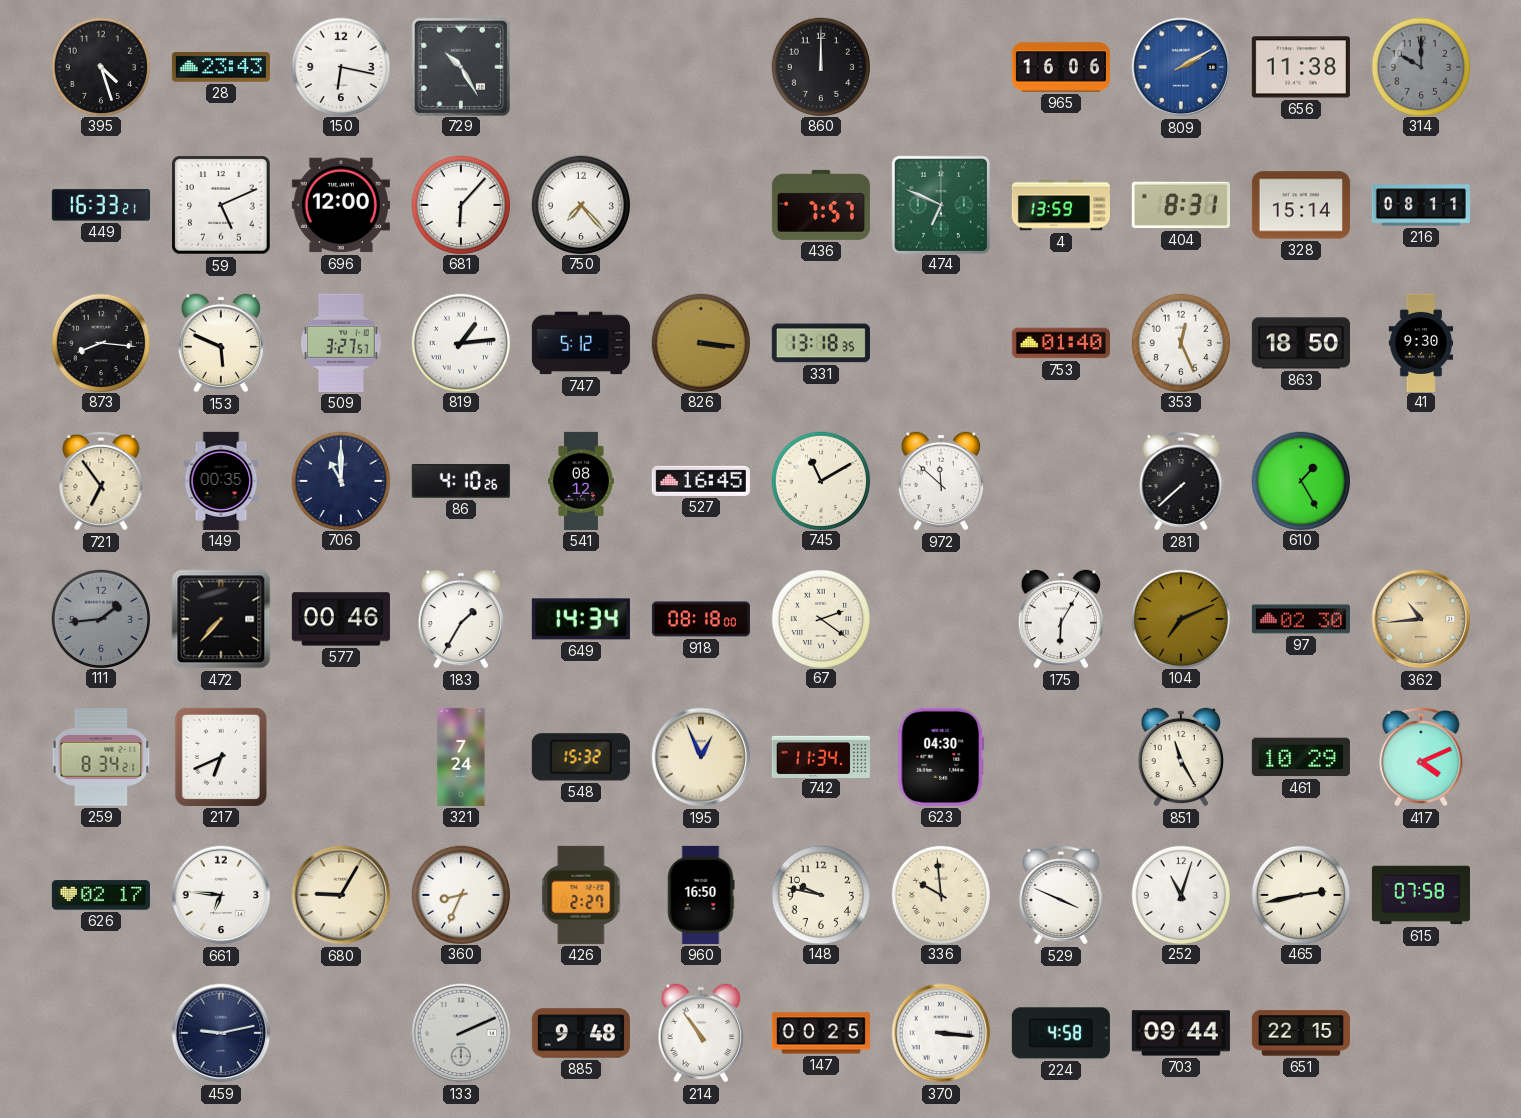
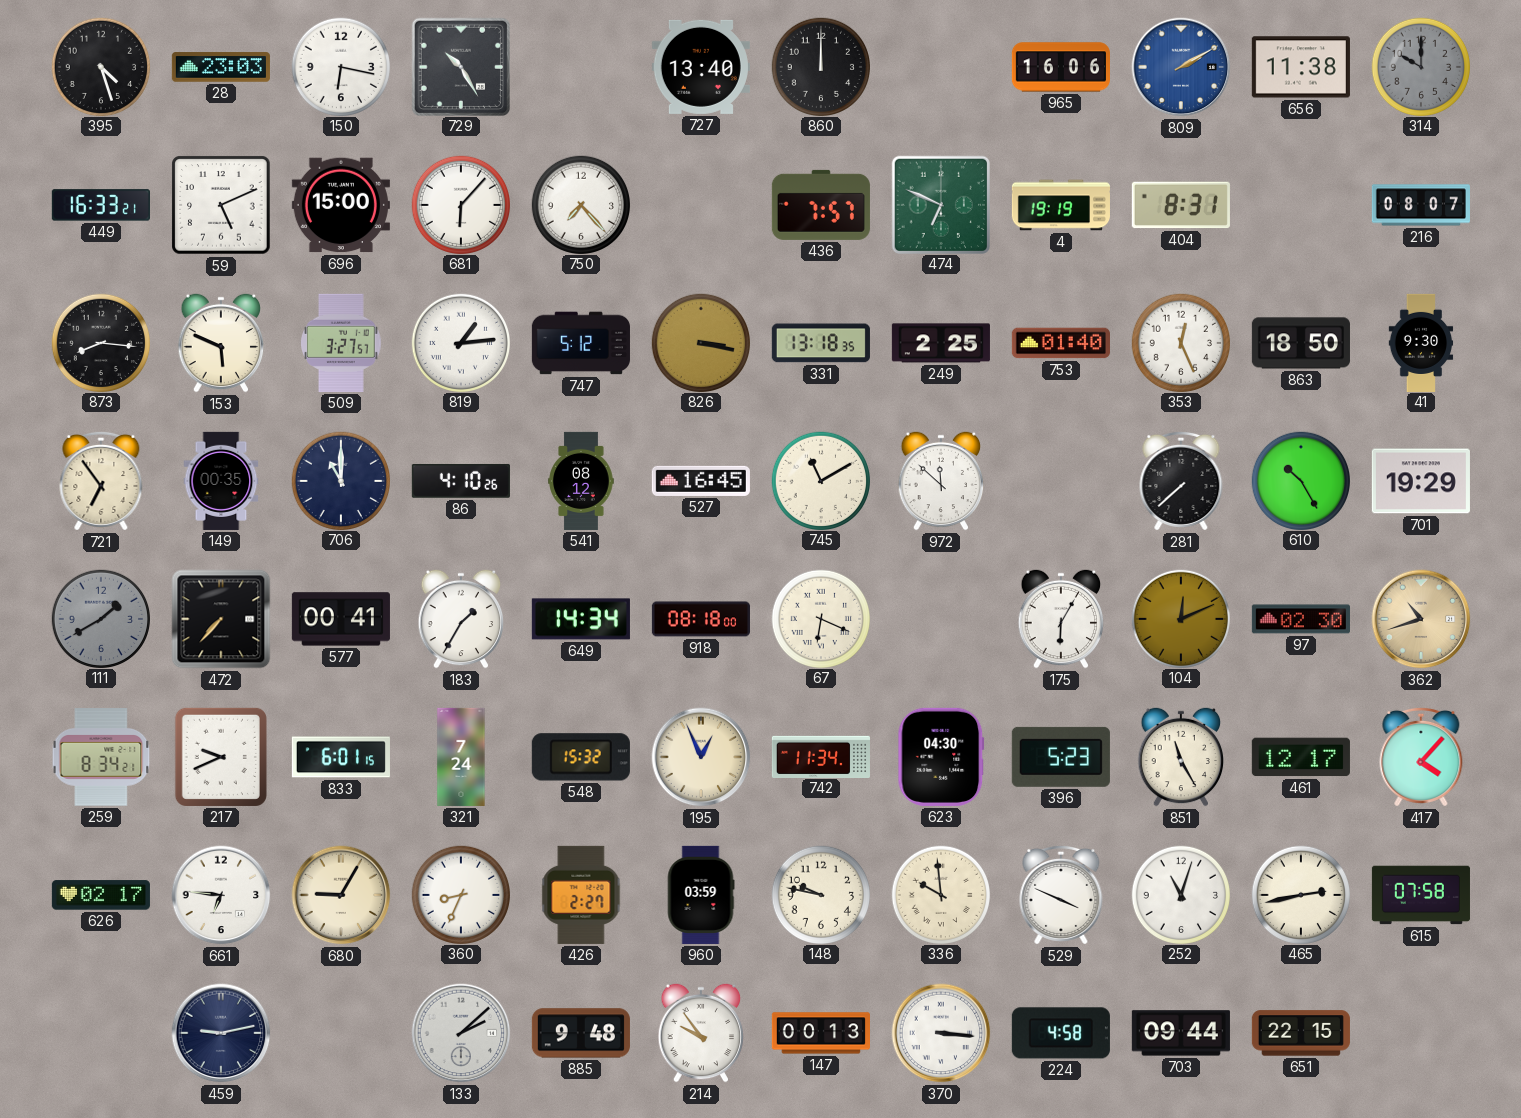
28: 23:43 -> 23:03
727: none -> 13:40
696: 12:00 -> 15:00
4: 13:59 -> 19:19
328: 15:14 -> none
216: 08:11 -> 08:07
826: 3:16 -> 3:17
249: none -> 2:25
610: 1:25 -> 10:25
701: none -> 19:29
111: 1:44 -> 1:40
577: 00:46 -> 00:41
67: 2:21 -> 6:19
104: 7:11 -> 12:11
362: 10:44 -> 10:42
217: 6:41 -> 9:41
833: none -> 6:01
396: none -> 5:23
461: 10:29 -> 12:17
417: 4:11 -> 4:07
960: 16:50 -> 03:59
133: 2:11 -> 2:08
214: 10:54 -> 9:54
147: 00:25 -> 00:13
